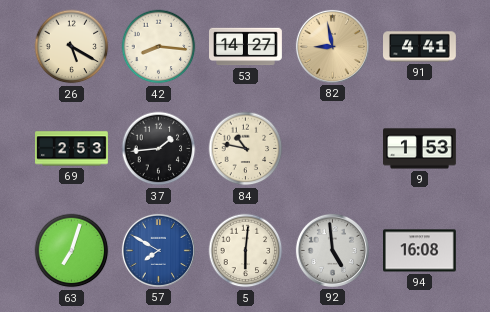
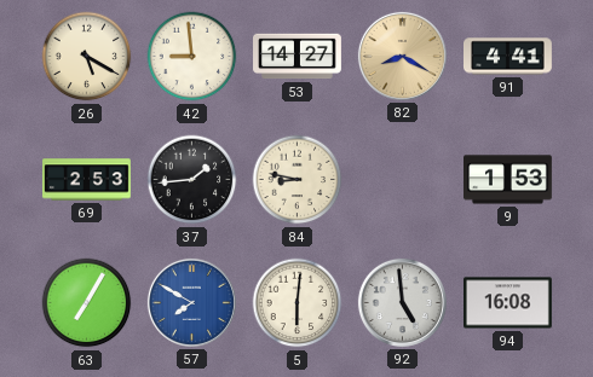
42: 8:16 -> 8:59
82: 8:58 -> 8:20
84: 10:47 -> 8:47
63: 7:03 -> 7:05
